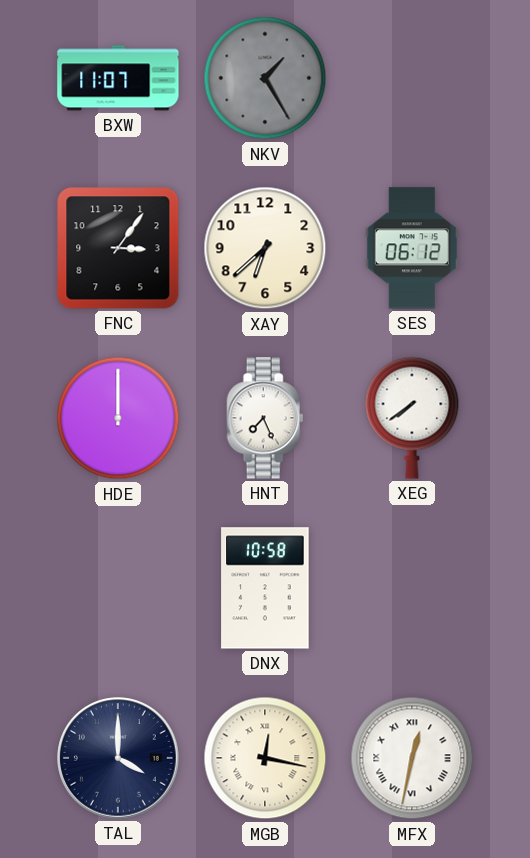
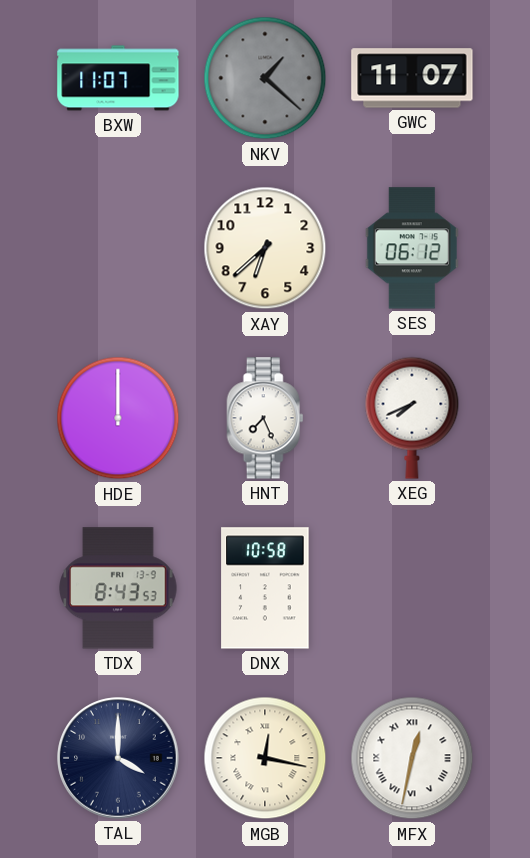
NKV: 1:25 -> 1:22
GWC: none -> 11:07
FNC: 3:06 -> none
XEG: 7:39 -> 7:41
TDX: none -> 8:43
